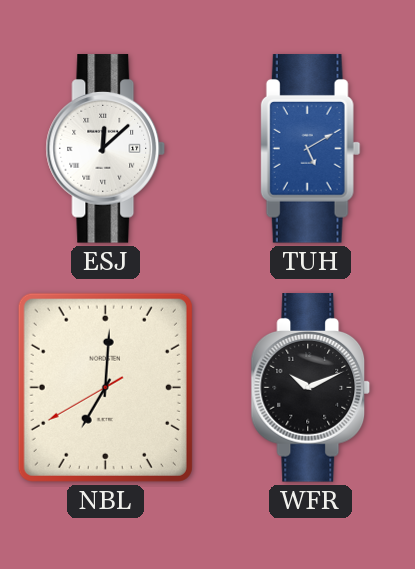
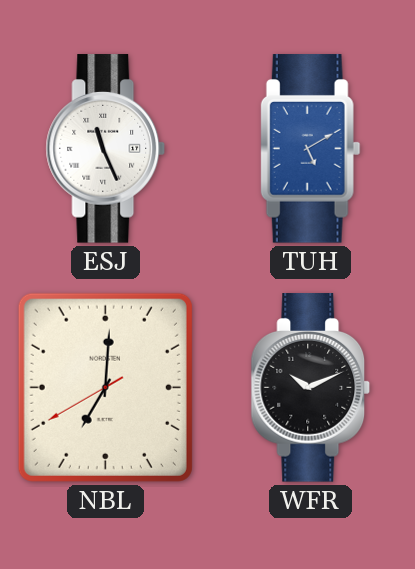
ESJ: 12:08 -> 11:26
